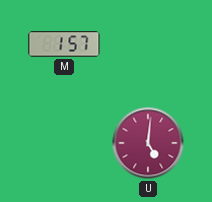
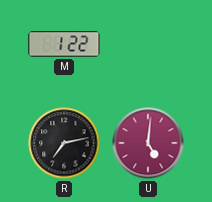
M: 1:57 -> 1:22
R: none -> 7:13
